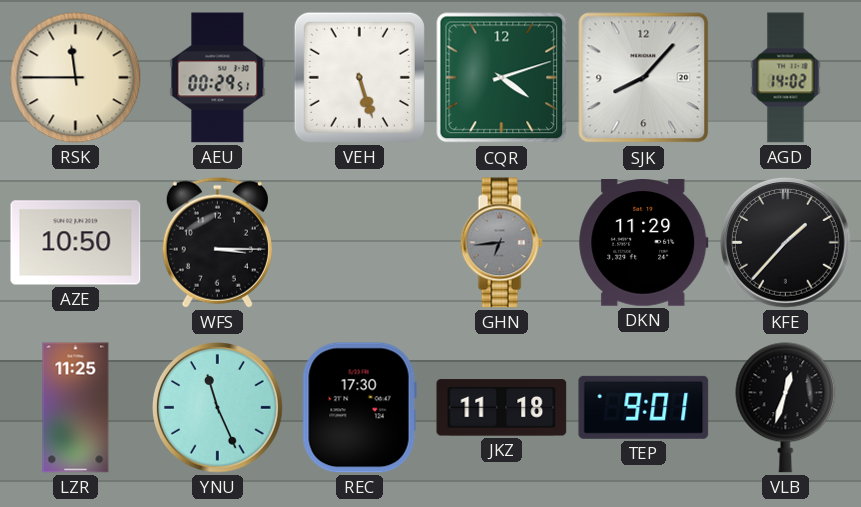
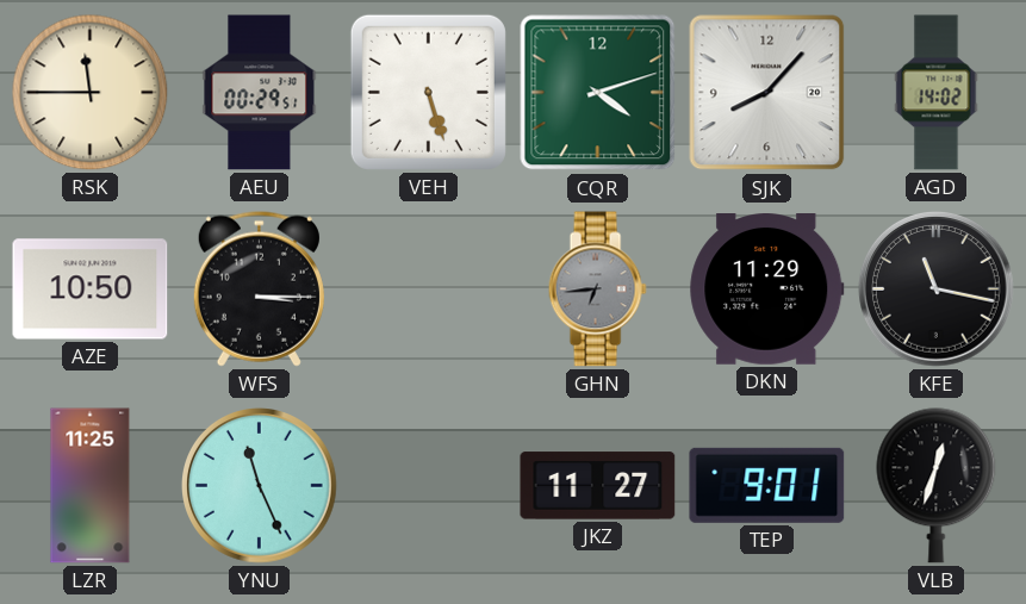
KFE: 1:37 -> 11:17
REC: 17:30 -> none
JKZ: 11:18 -> 11:27
